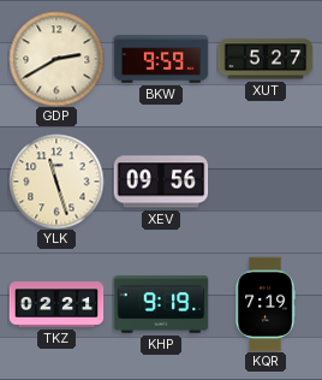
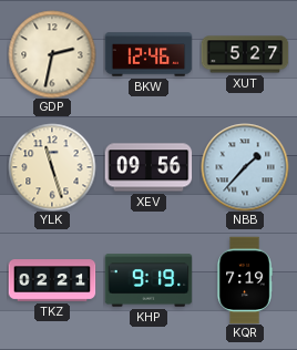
GDP: 2:40 -> 2:32
BKW: 9:59 -> 12:46
NBB: none -> 1:37
